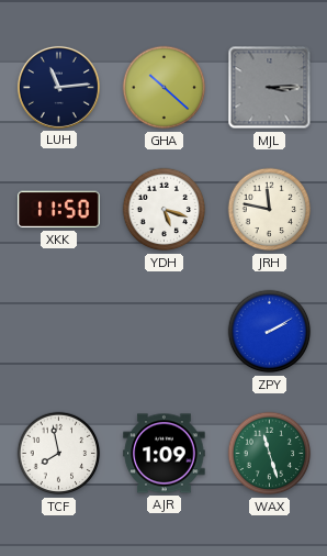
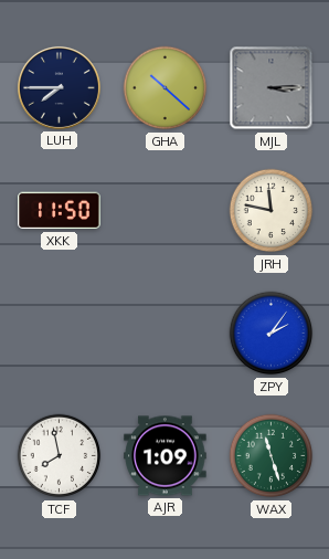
LUH: 11:14 -> 7:45
YDH: 5:18 -> none
ZPY: 2:10 -> 2:06
